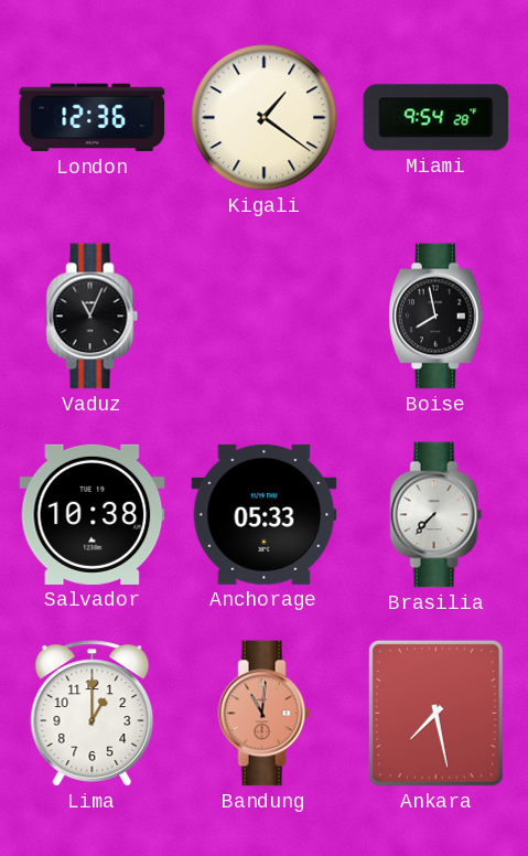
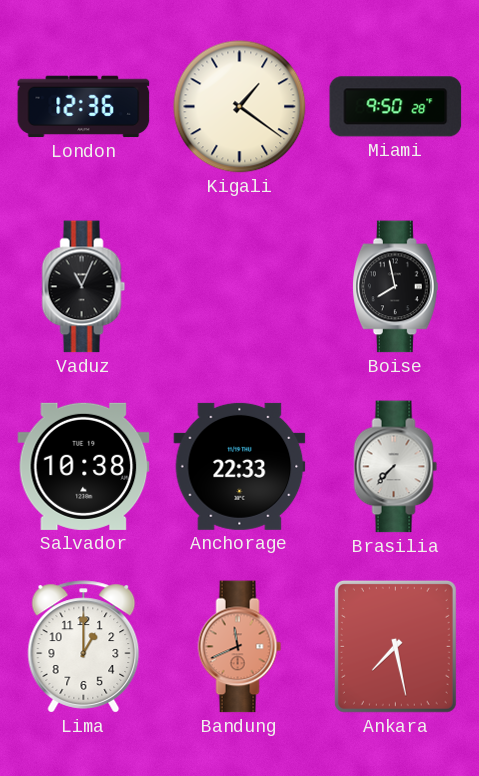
Miami: 9:54 -> 9:50
Anchorage: 05:33 -> 22:33
Bandung: 11:01 -> 11:41
